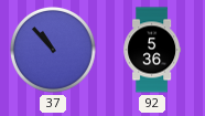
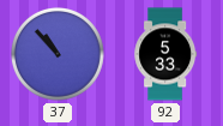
92: 5:36 -> 5:33
